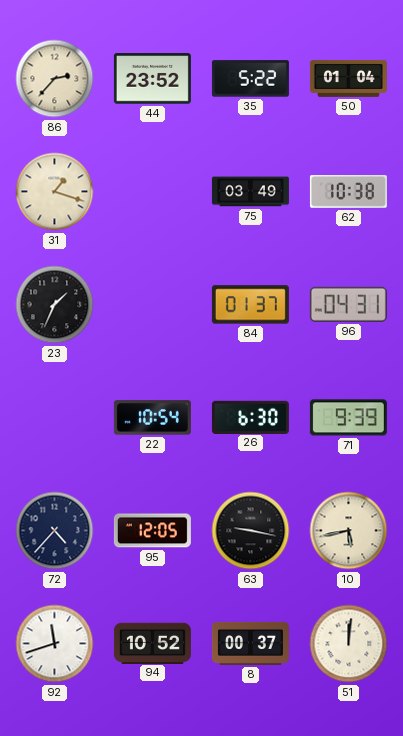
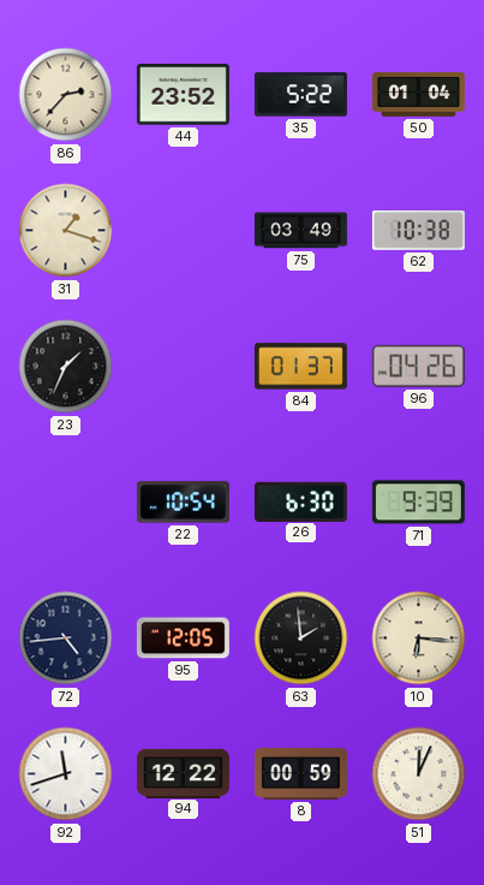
96: 04:31 -> 04:26
72: 4:37 -> 4:44
63: 9:17 -> 1:59
10: 5:43 -> 6:16
94: 10:52 -> 12:22
8: 00:37 -> 00:59
51: 12:01 -> 12:04
